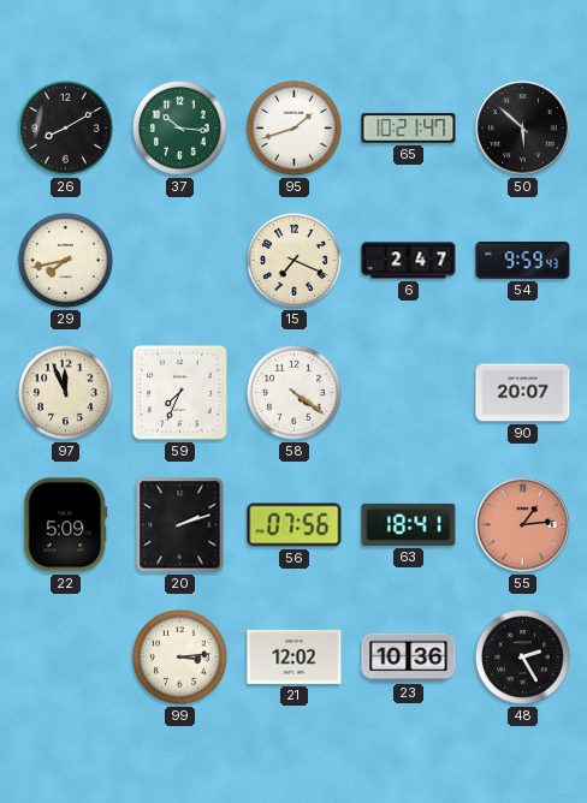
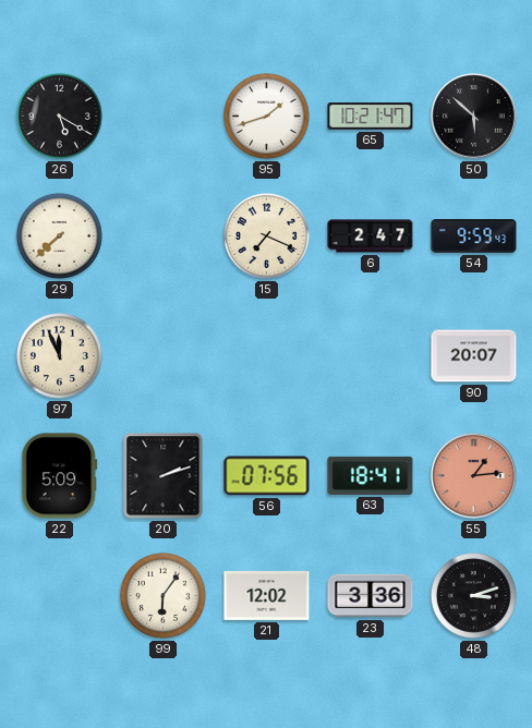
26: 8:10 -> 5:20
37: 10:16 -> none
29: 7:43 -> 7:38
59: 7:34 -> none
58: 4:21 -> none
99: 3:14 -> 6:06
23: 10:36 -> 3:36
48: 2:25 -> 3:12
